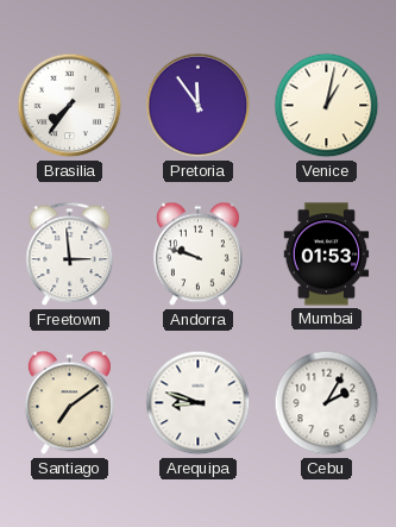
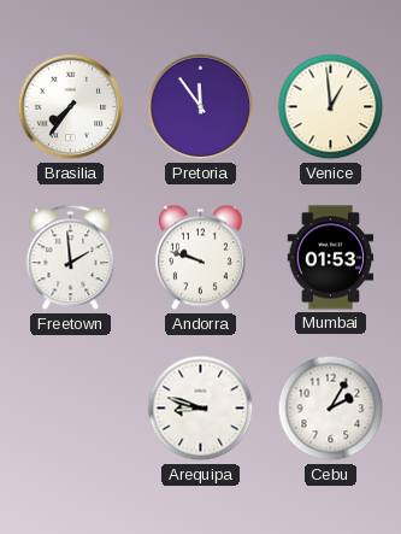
Venice: 1:02 -> 12:59
Freetown: 2:59 -> 1:59
Santiago: 7:09 -> none
